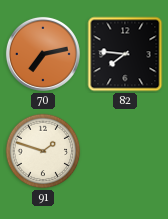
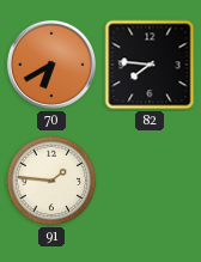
70: 7:13 -> 6:40
91: 1:48 -> 1:46
